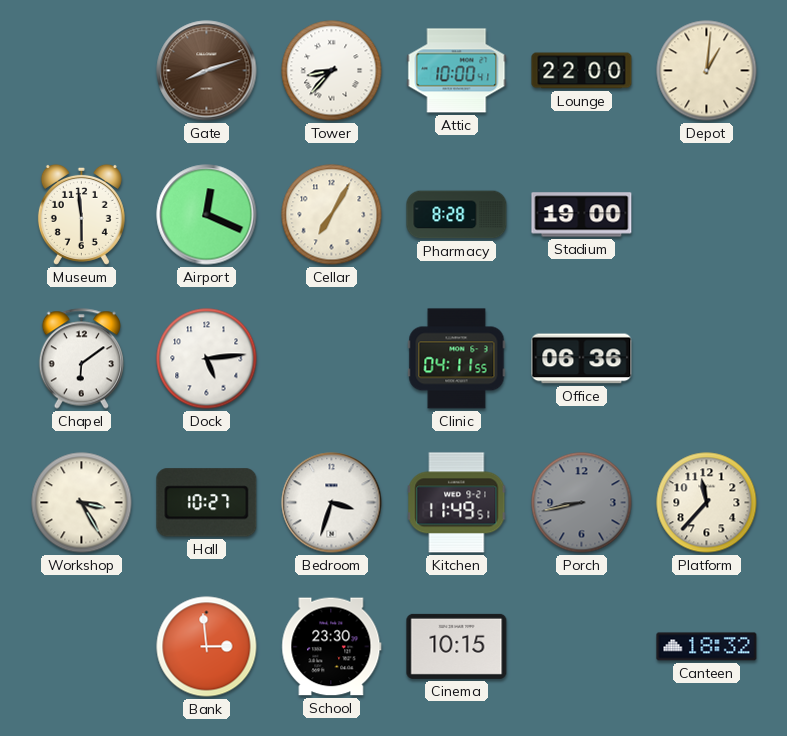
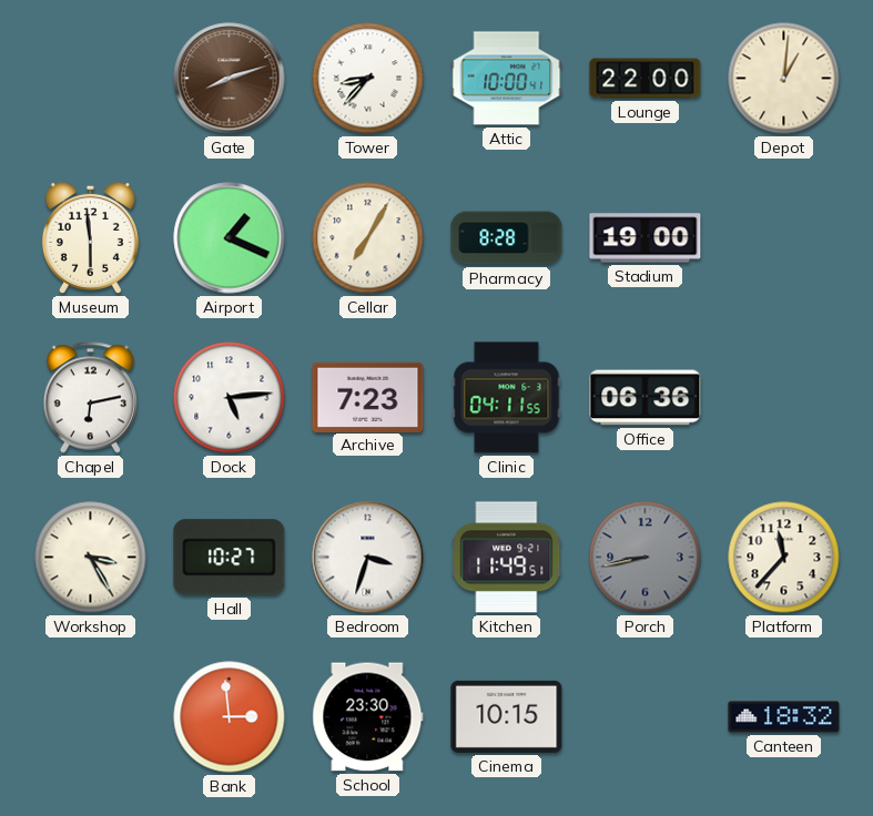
Airport: 12:19 -> 1:19
Chapel: 6:09 -> 6:13
Archive: none -> 7:23
